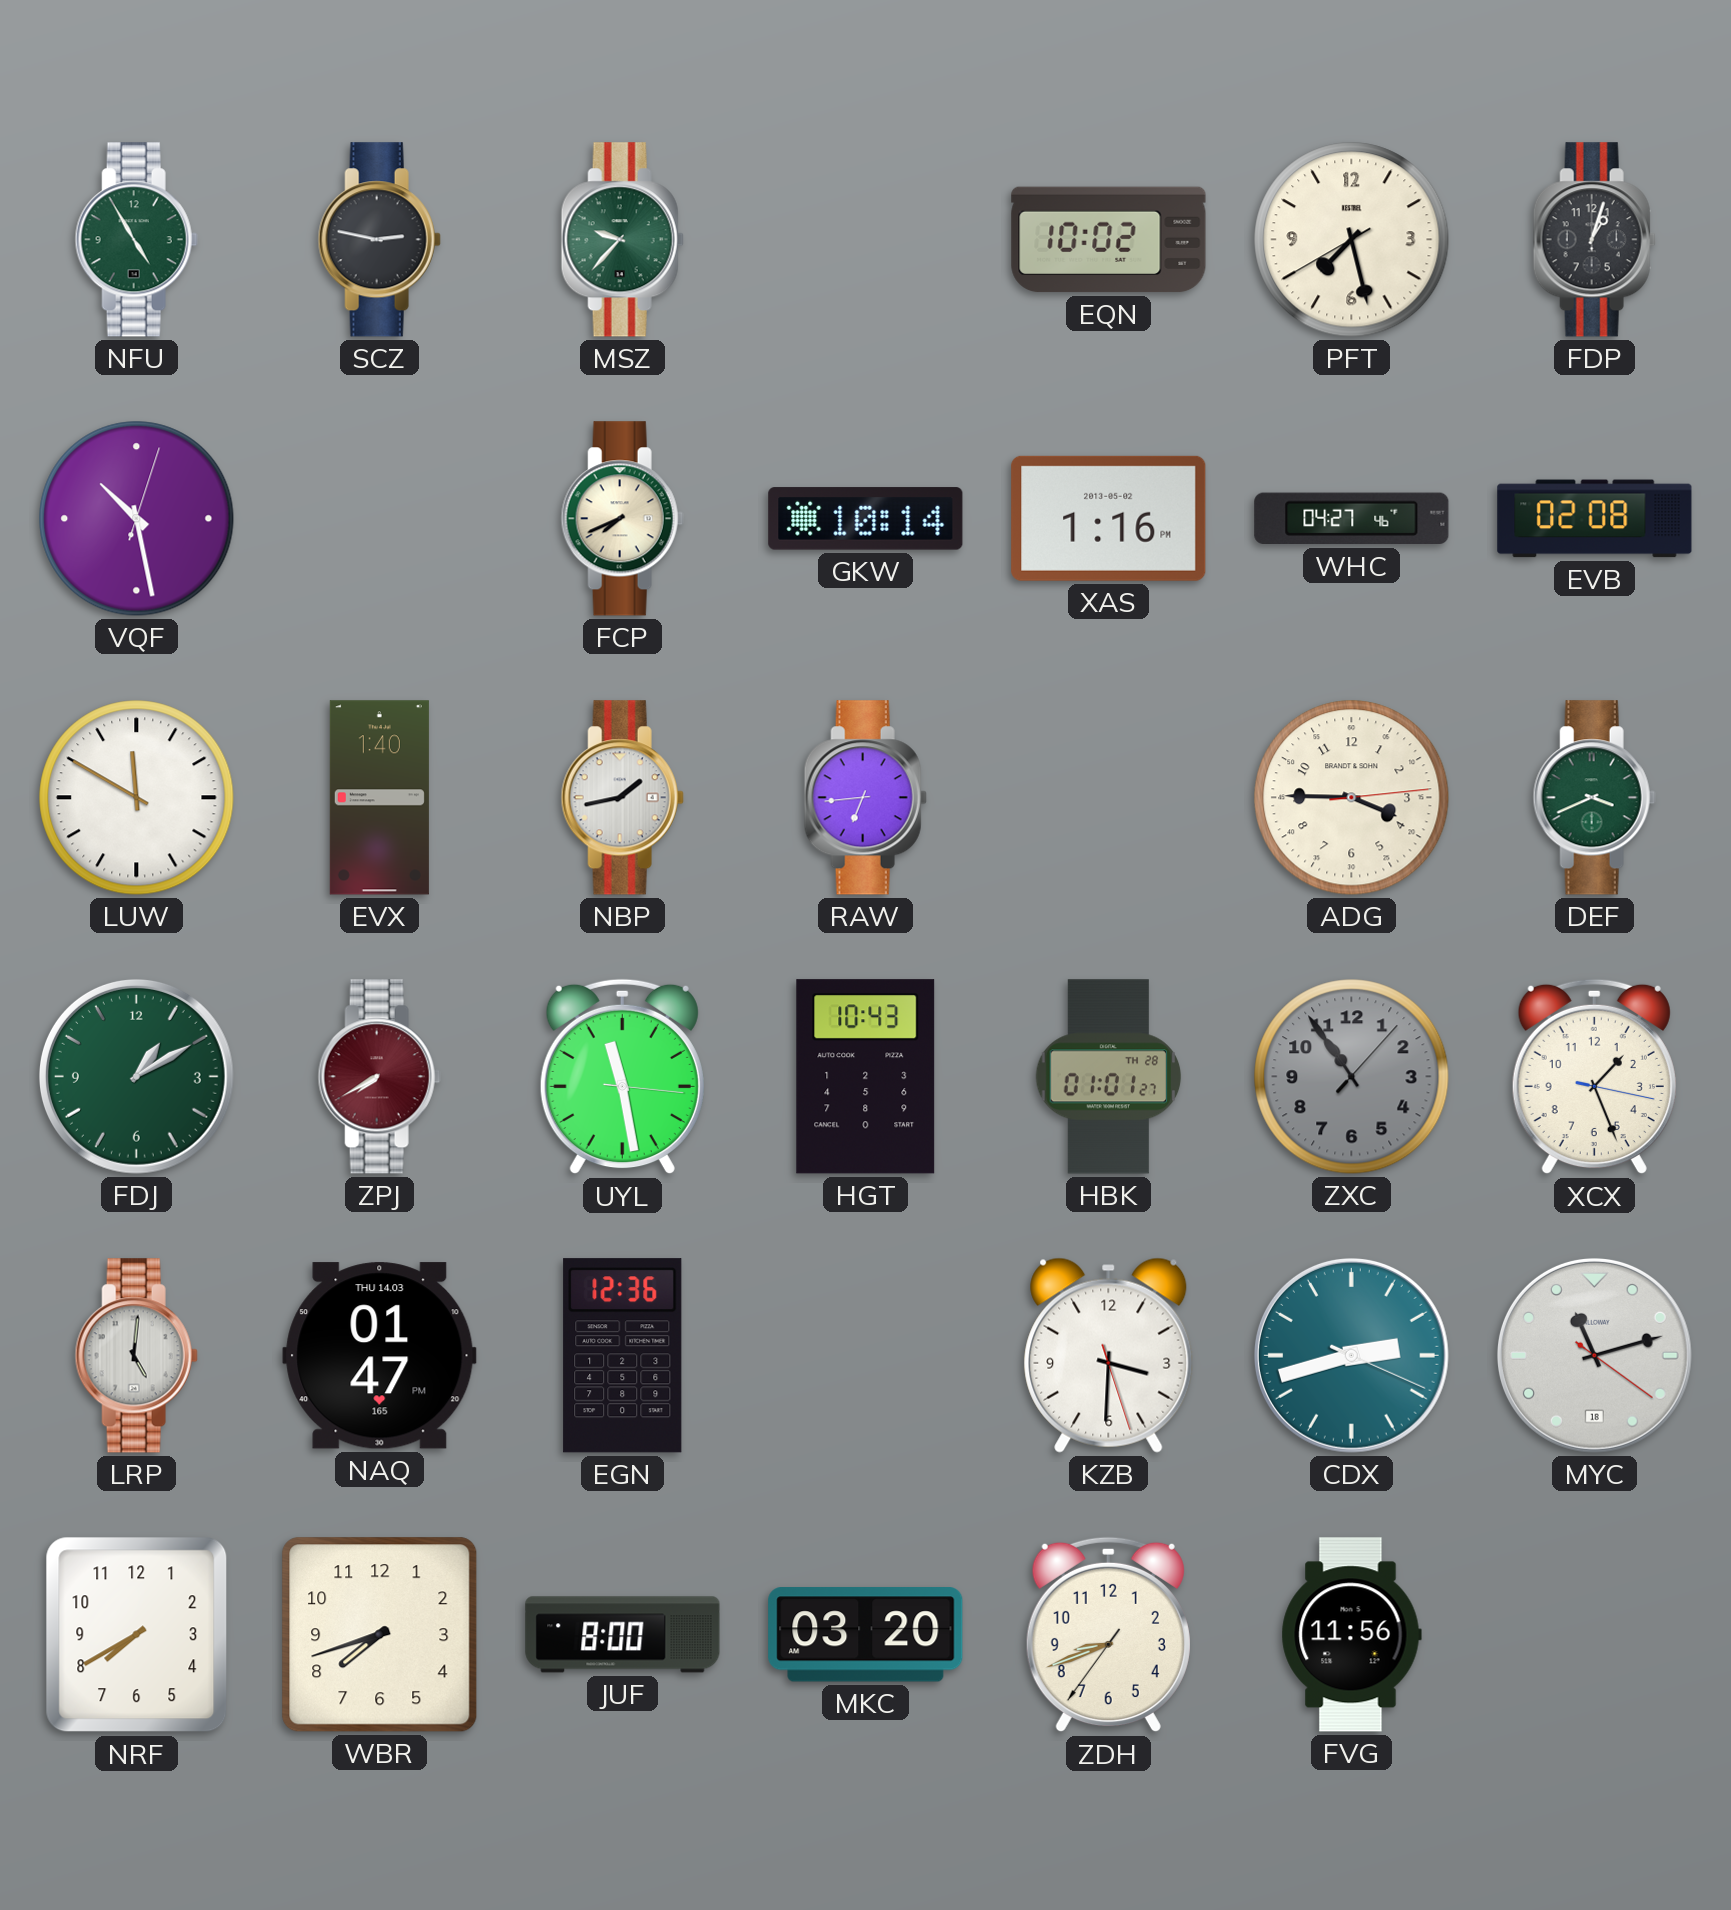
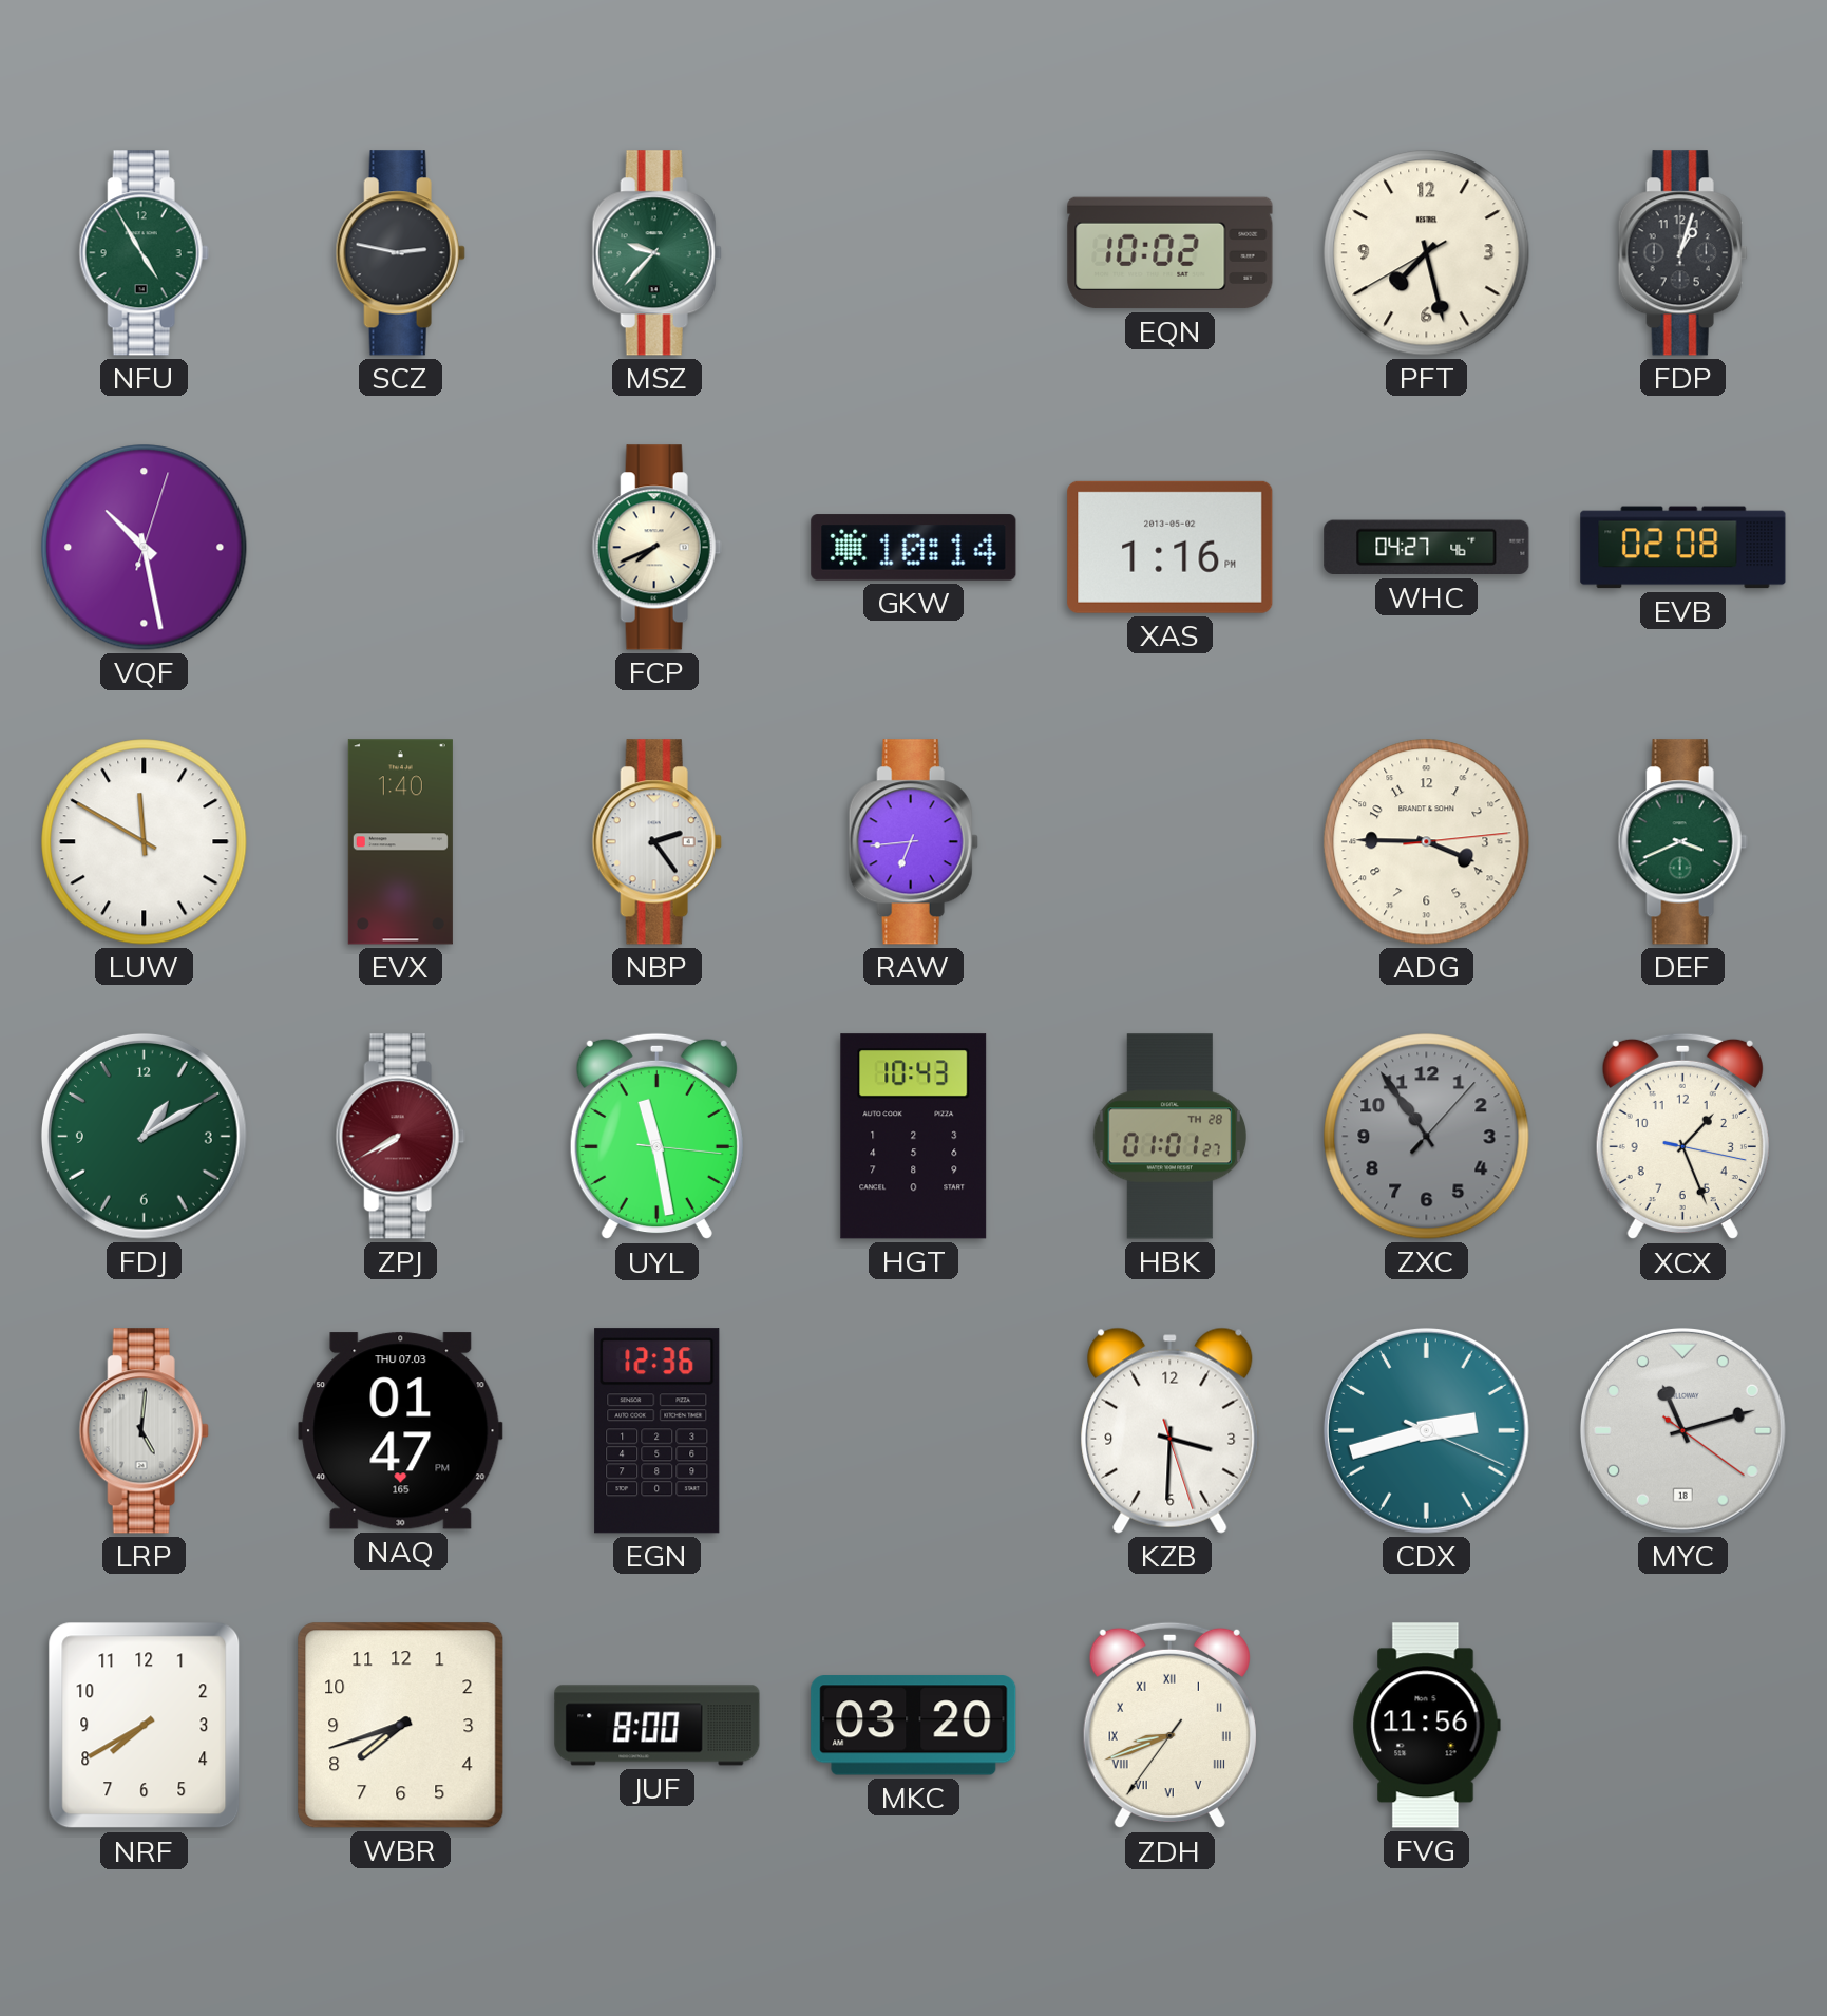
NBP: 1:43 -> 2:24
NAQ date: THU 14.03 -> THU 07.03
ZDH numerals: Arabic -> Roman
